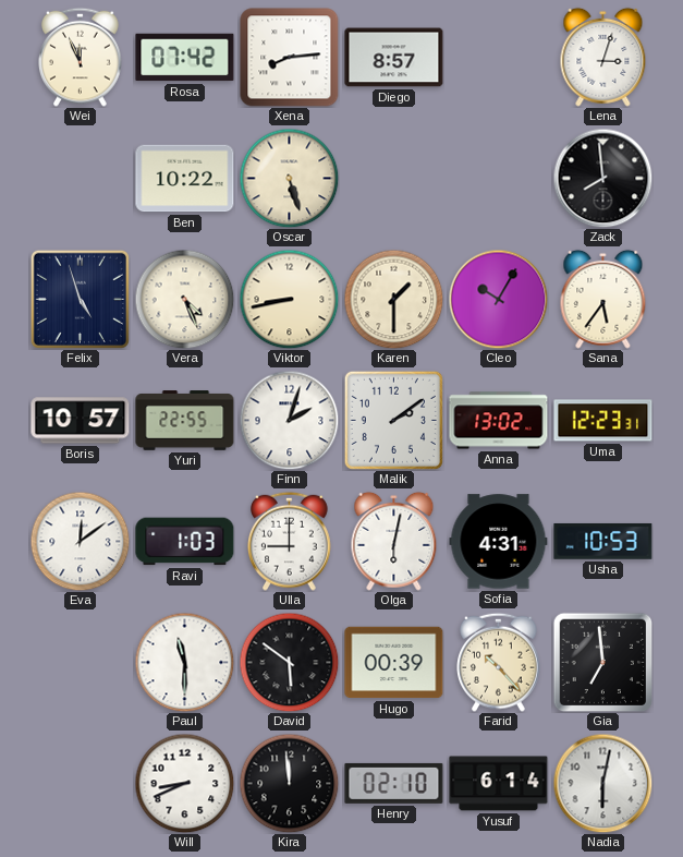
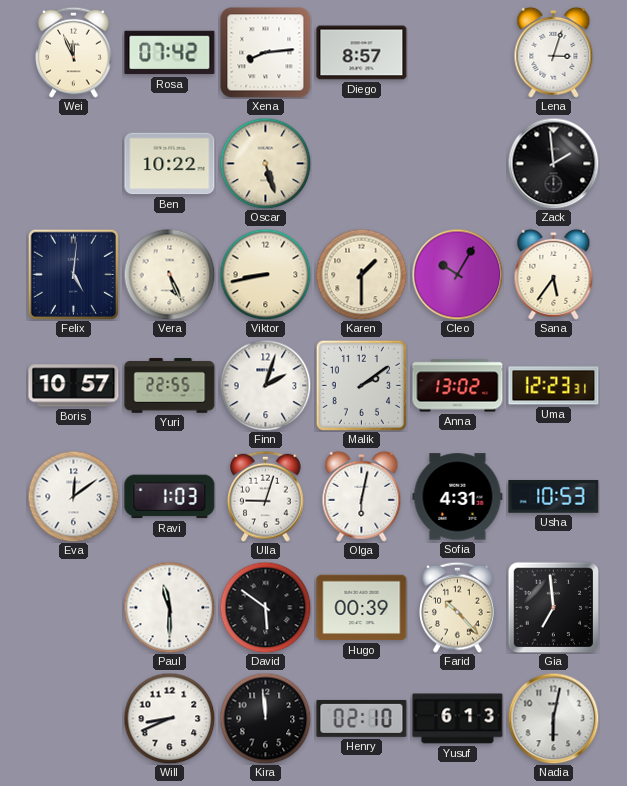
Zack: 7:59 -> 1:59
Felix: 4:57 -> 5:01
Vera: 4:26 -> 5:26
Ulla: 9:00 -> 9:03
Yusuf: 6:14 -> 6:13
